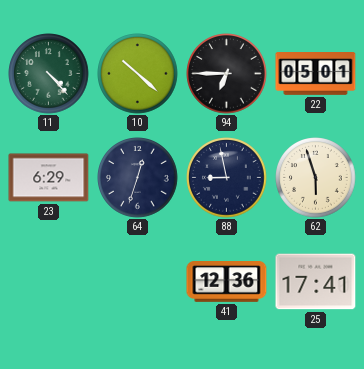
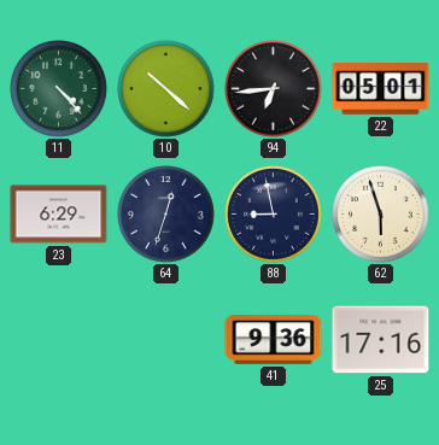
94: 6:45 -> 6:44
41: 12:36 -> 9:36
25: 17:41 -> 17:16
